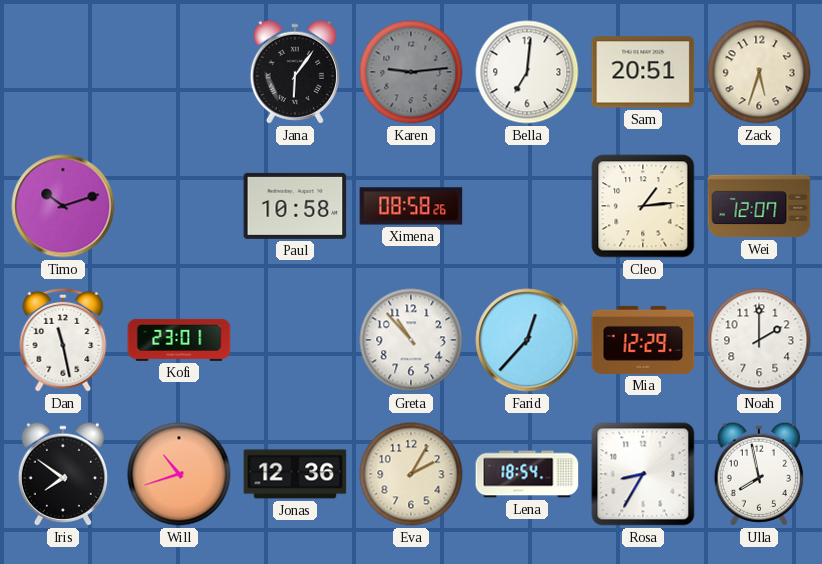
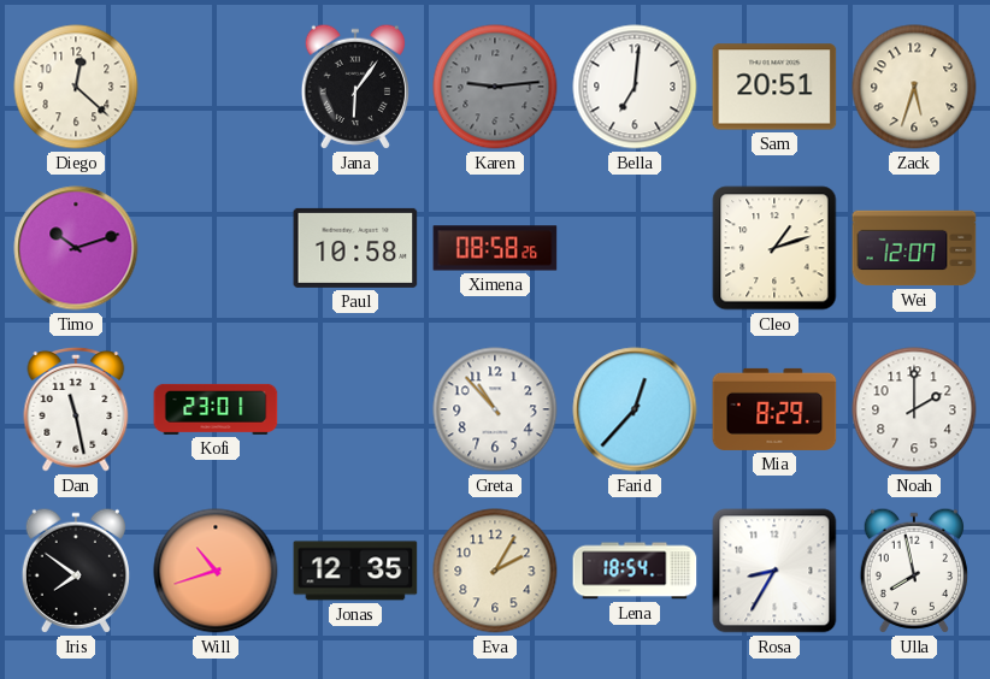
Diego: none -> 12:22
Cleo: 1:14 -> 1:12
Mia: 12:29 -> 8:29
Jonas: 12:36 -> 12:35
